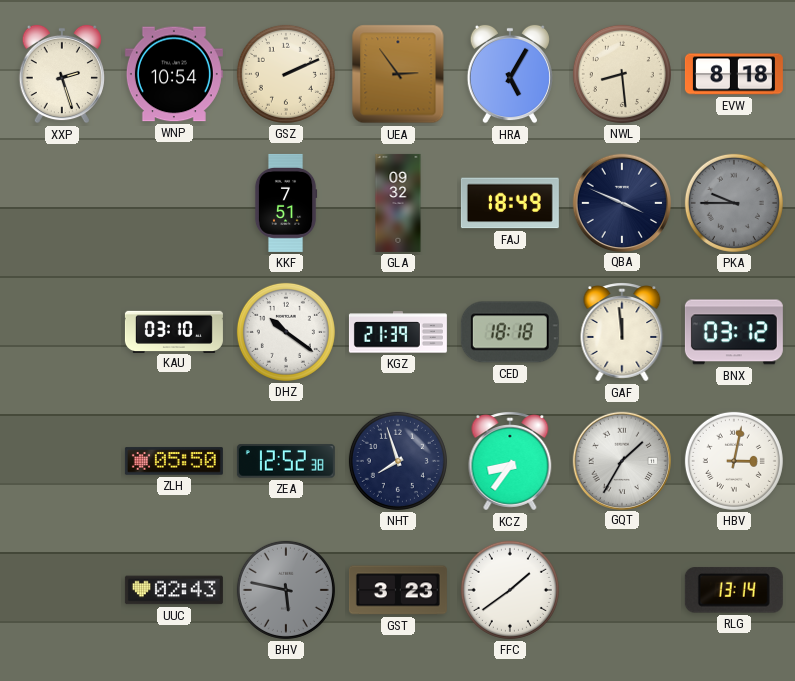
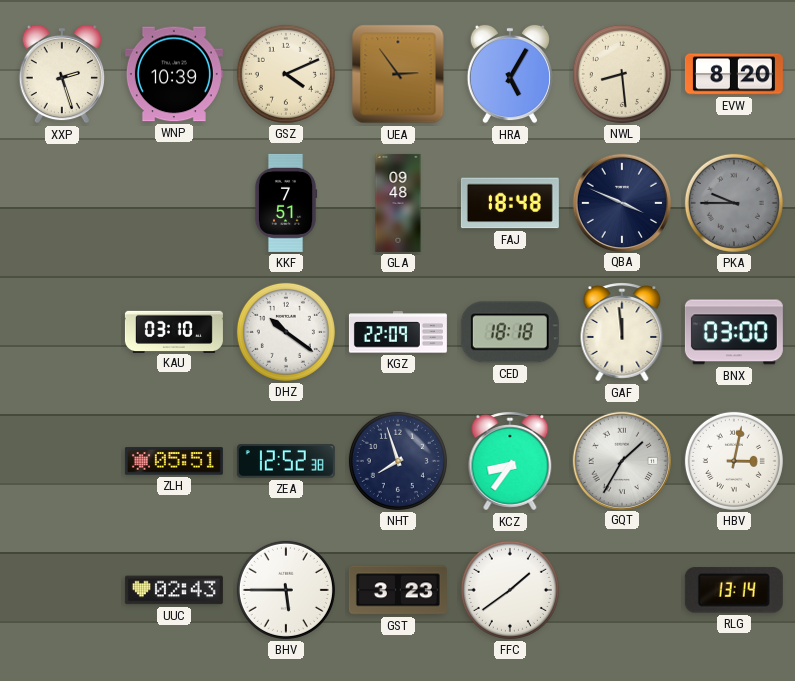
WNP: 10:54 -> 10:39
GSZ: 2:11 -> 4:11
EVW: 8:18 -> 8:20
GLA: 09:32 -> 09:48
FAJ: 18:49 -> 18:48
KGZ: 21:39 -> 22:09
BNX: 03:12 -> 03:00
ZLH: 05:50 -> 05:51
BHV: 5:47 -> 5:45
BHV dial: grey -> white
